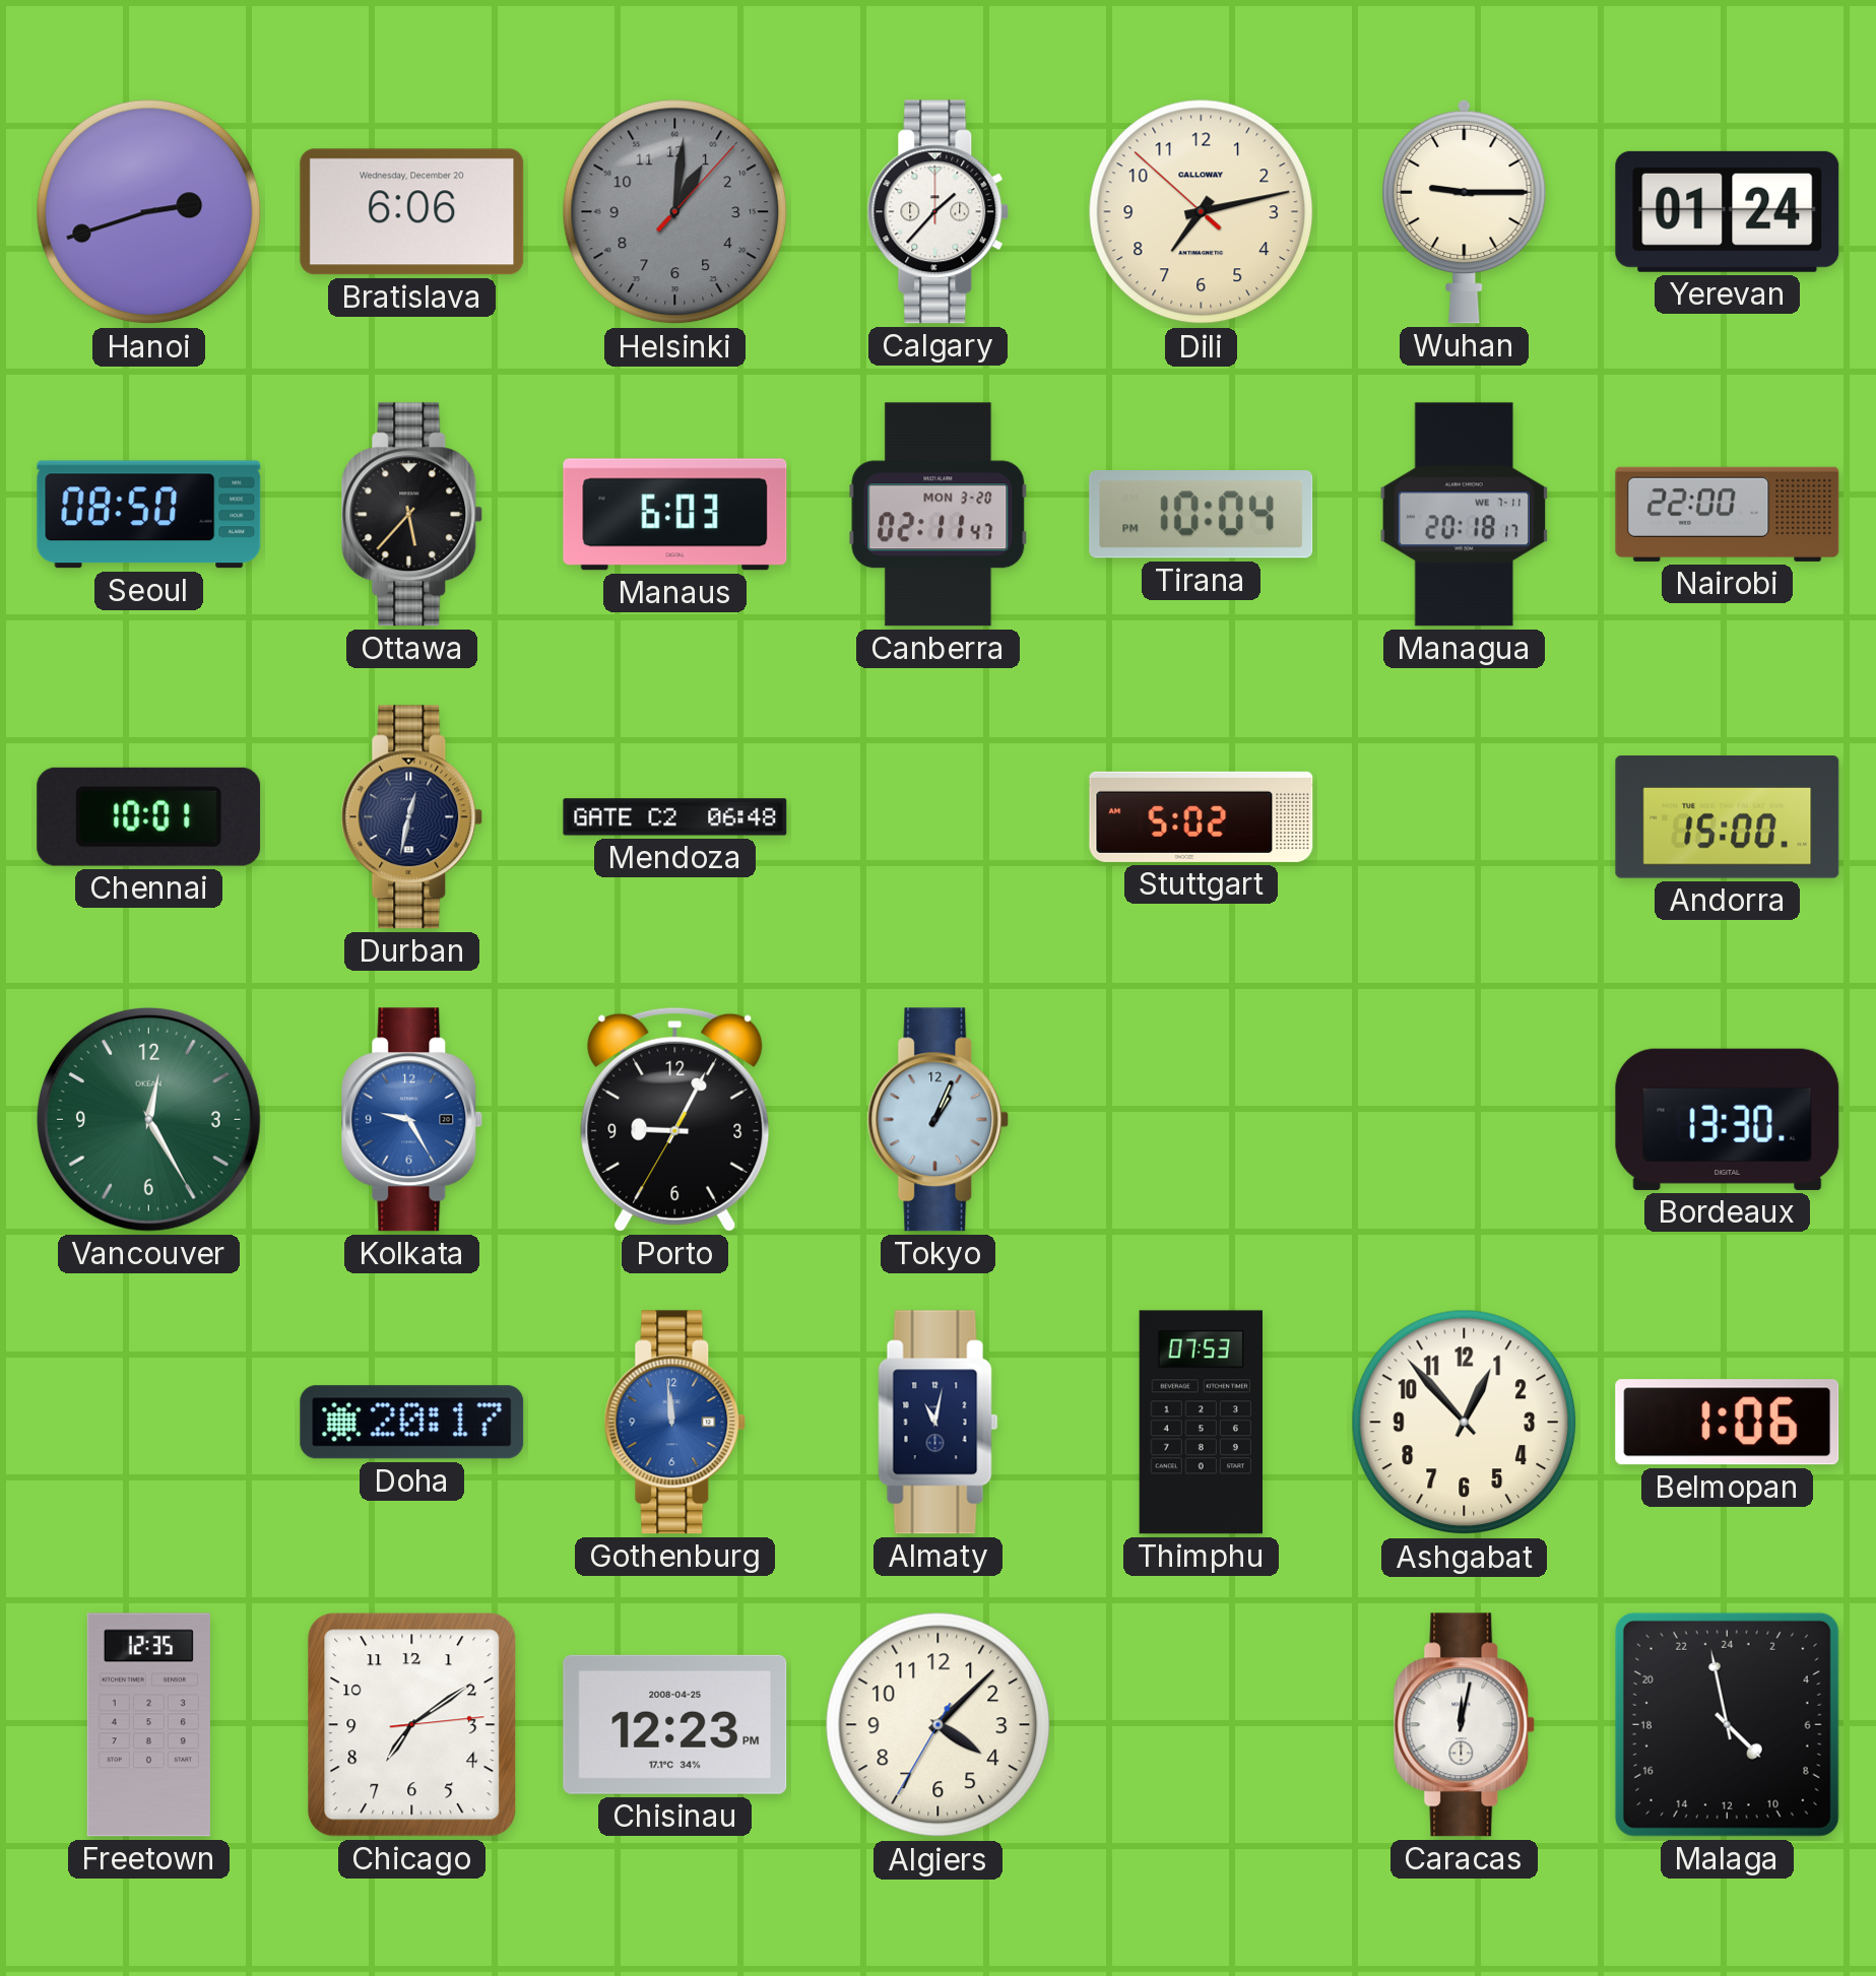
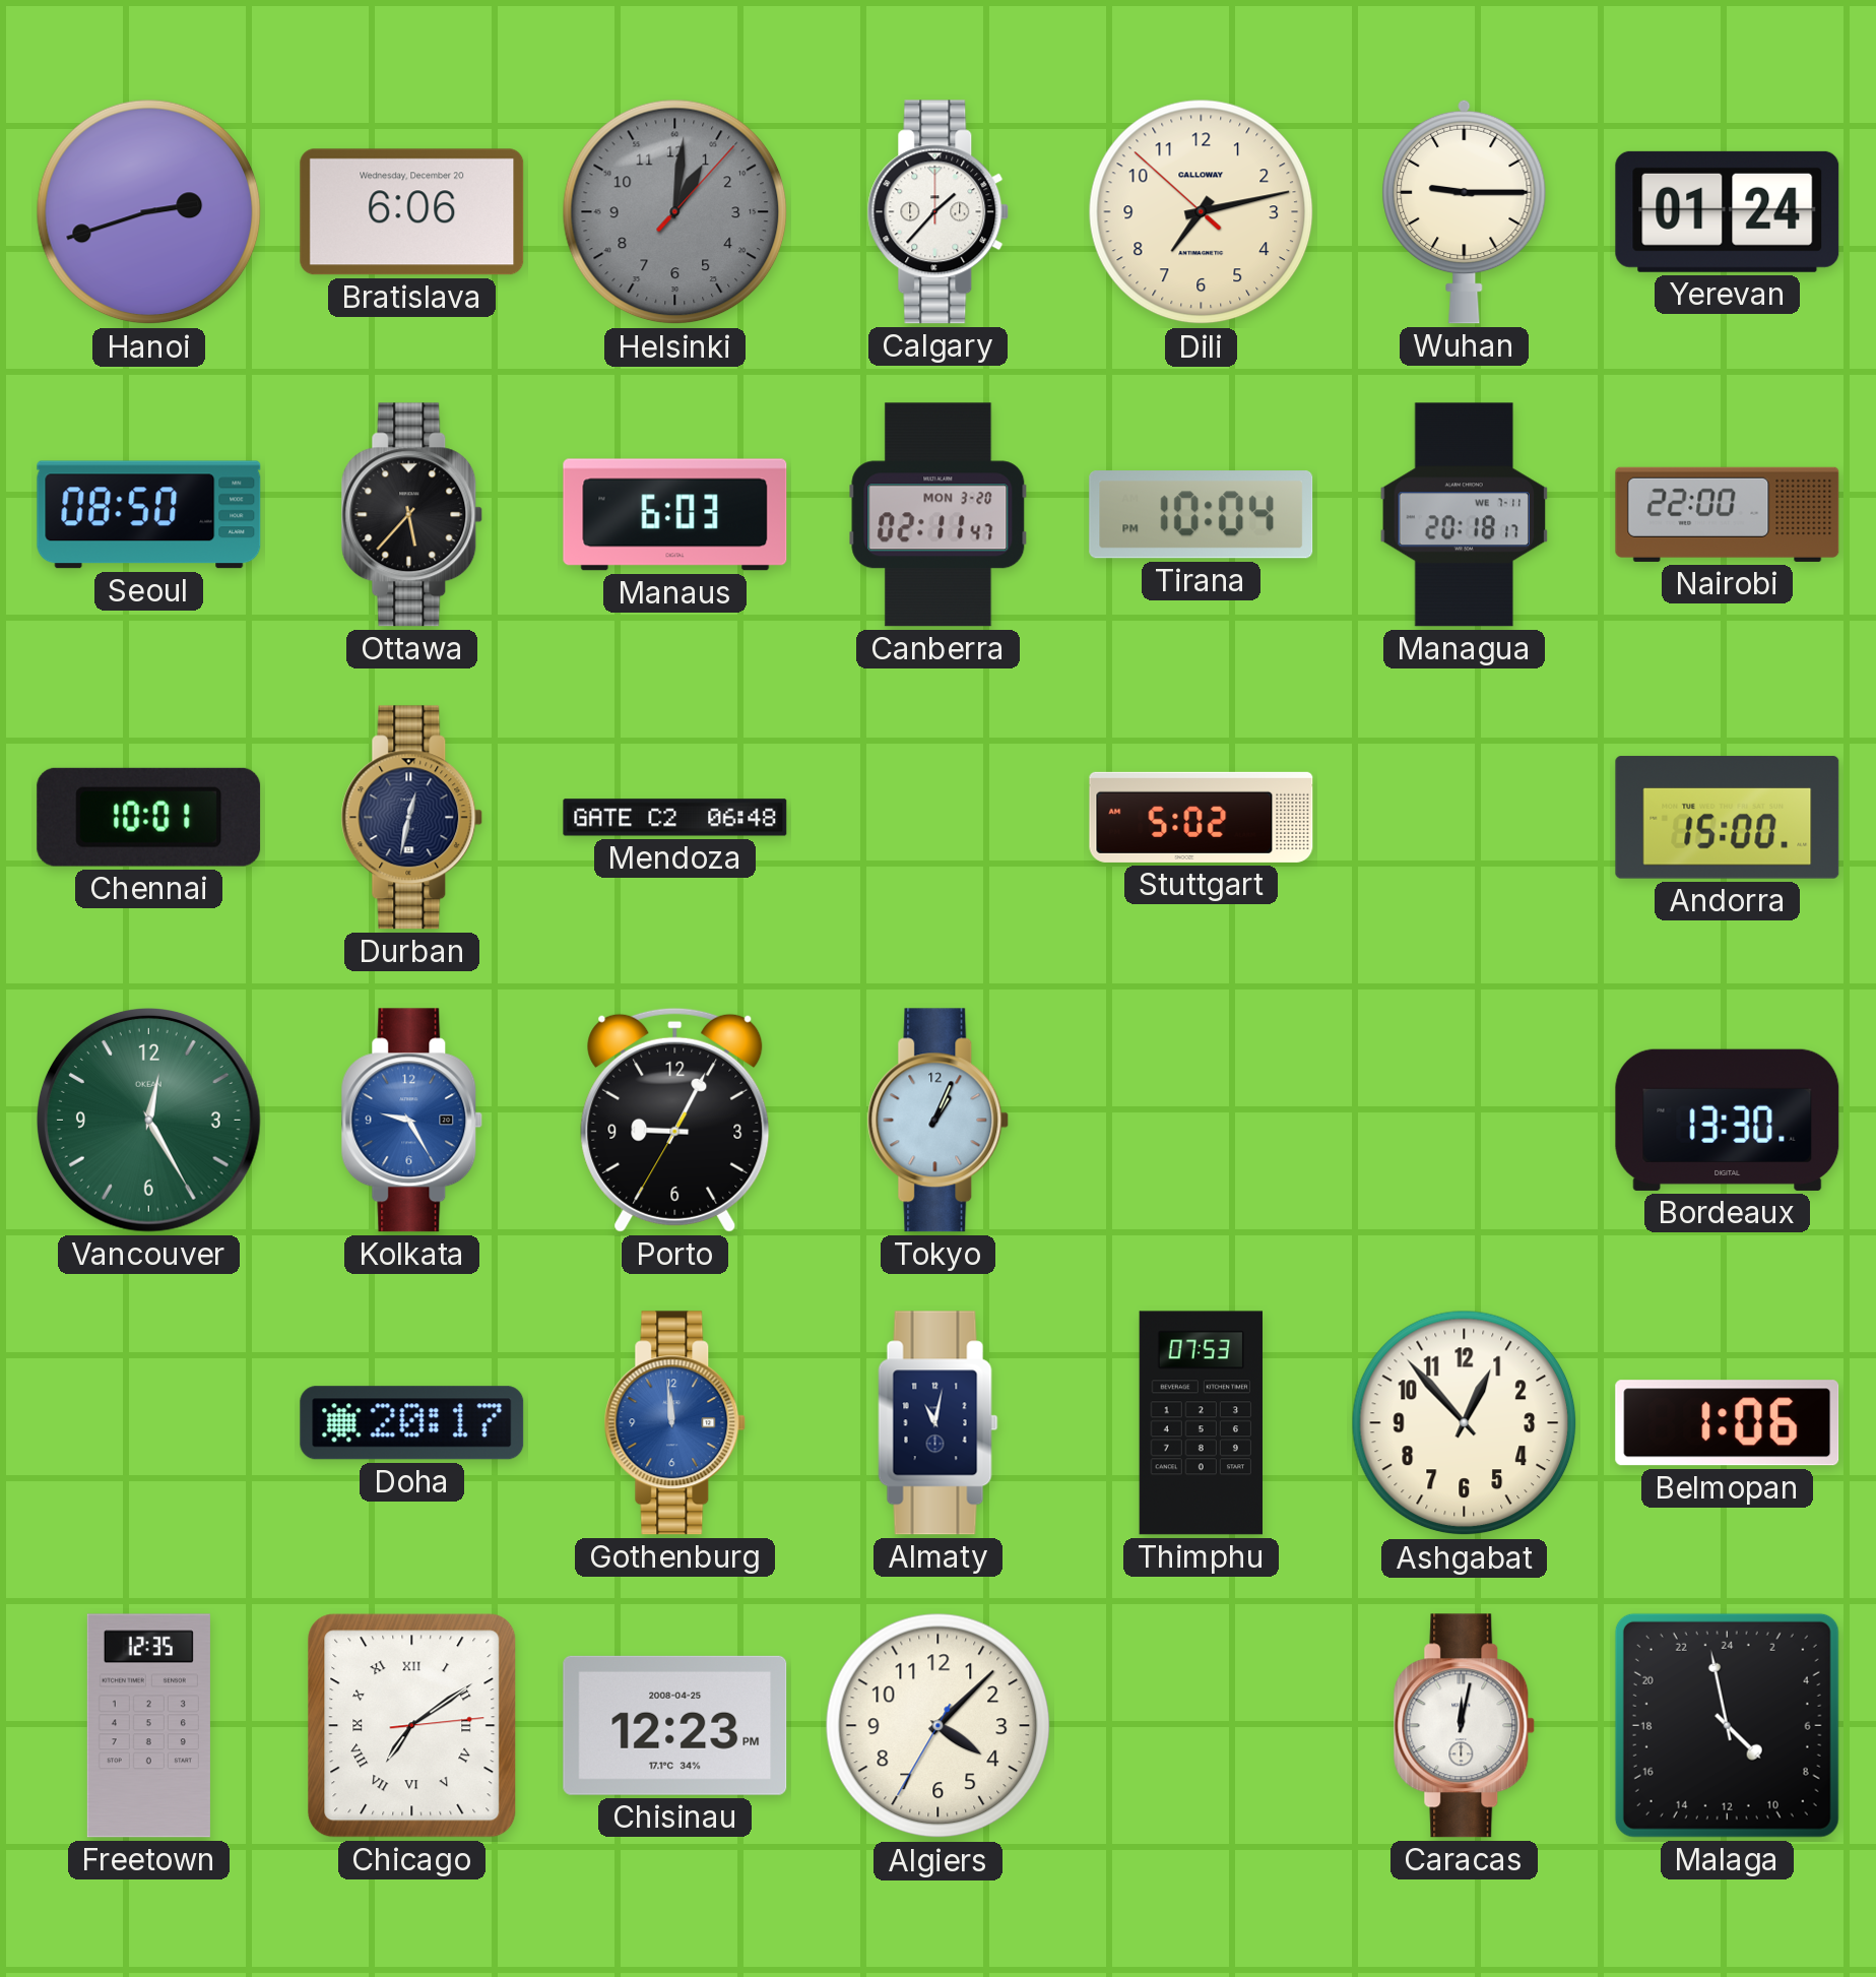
Chicago numerals: Arabic -> Roman
